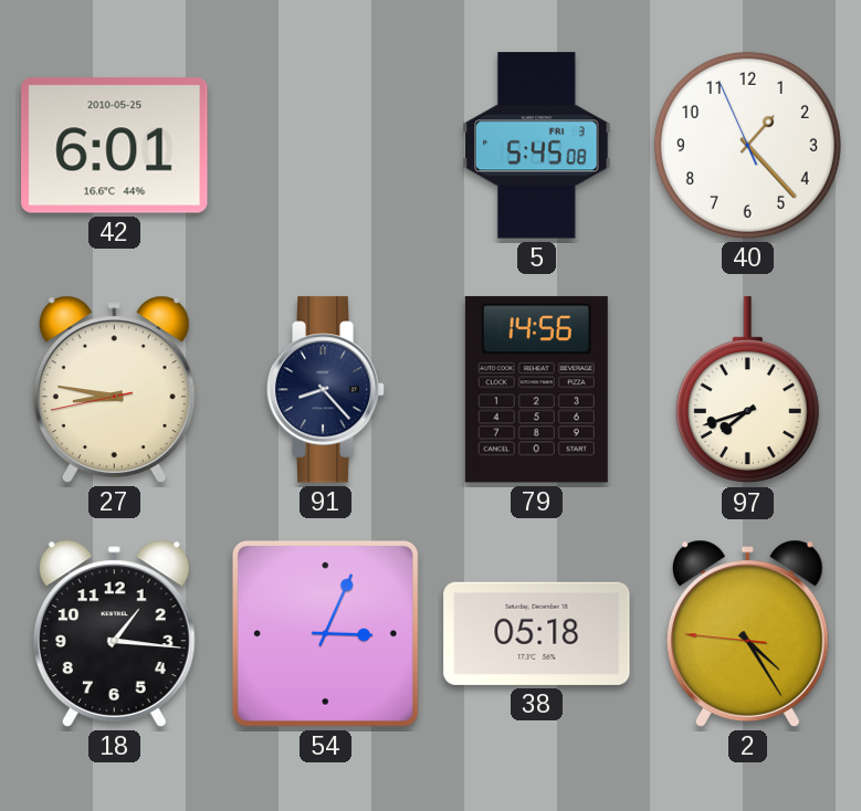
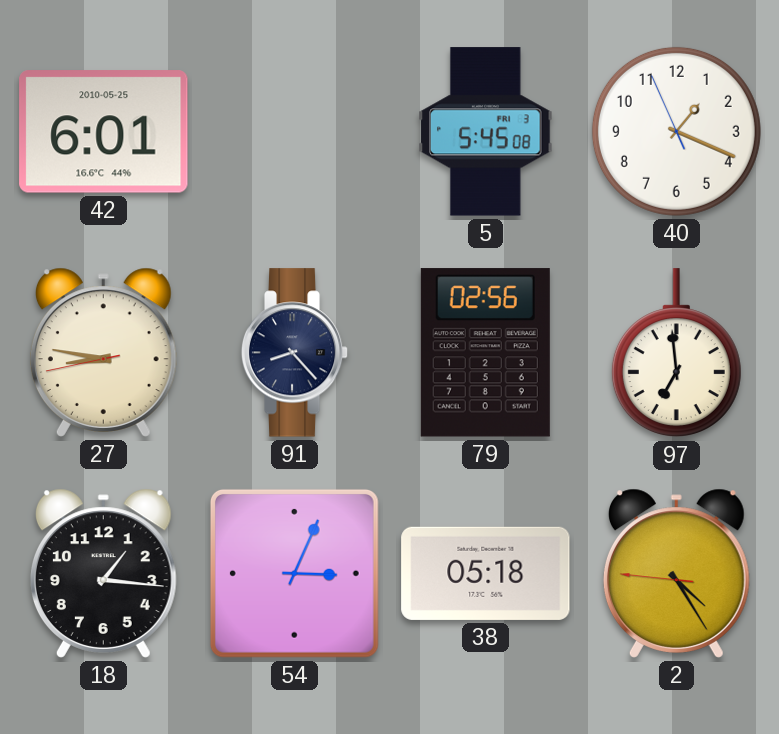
40: 1:22 -> 1:18
79: 14:56 -> 02:56
97: 7:42 -> 6:59
